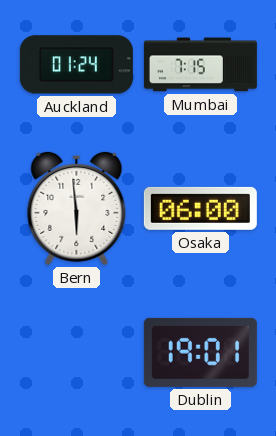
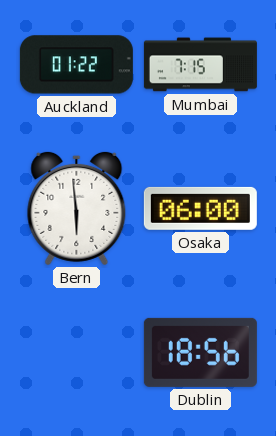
Auckland: 01:24 -> 01:22
Dublin: 19:01 -> 18:56
